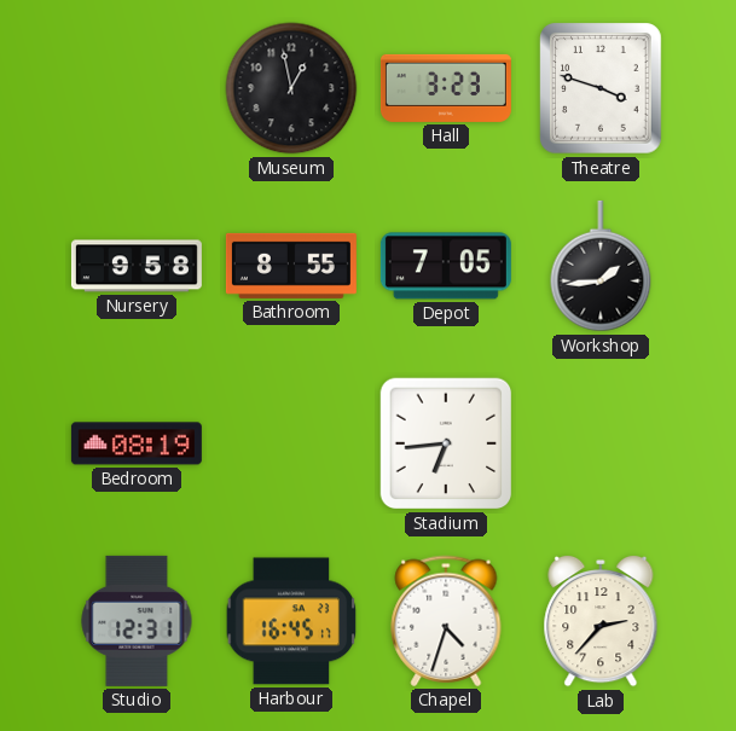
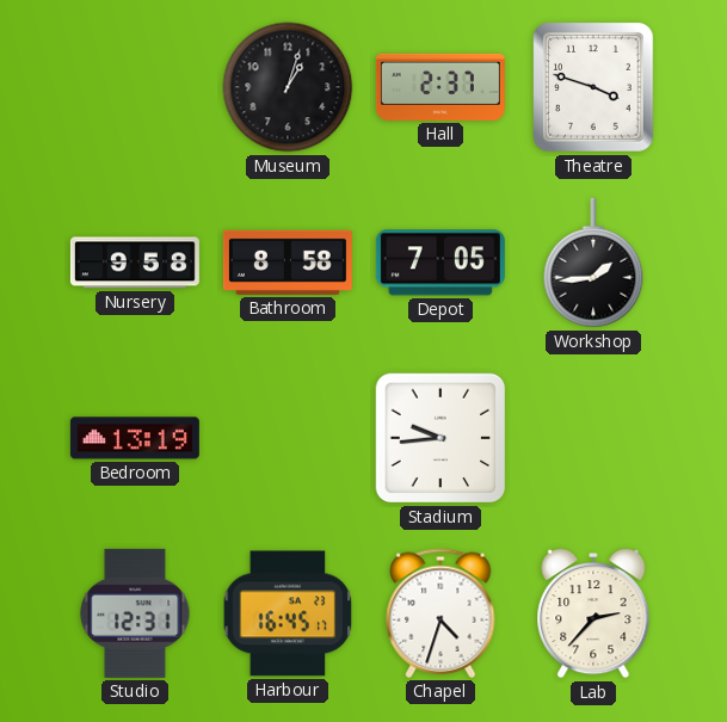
Museum: 12:58 -> 1:03
Hall: 3:23 -> 2:37
Bathroom: 8:55 -> 8:58
Bedroom: 08:19 -> 13:19
Stadium: 6:44 -> 9:44
